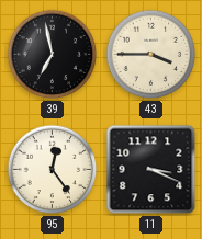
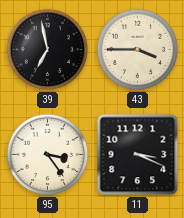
95: 12:24 -> 3:24
